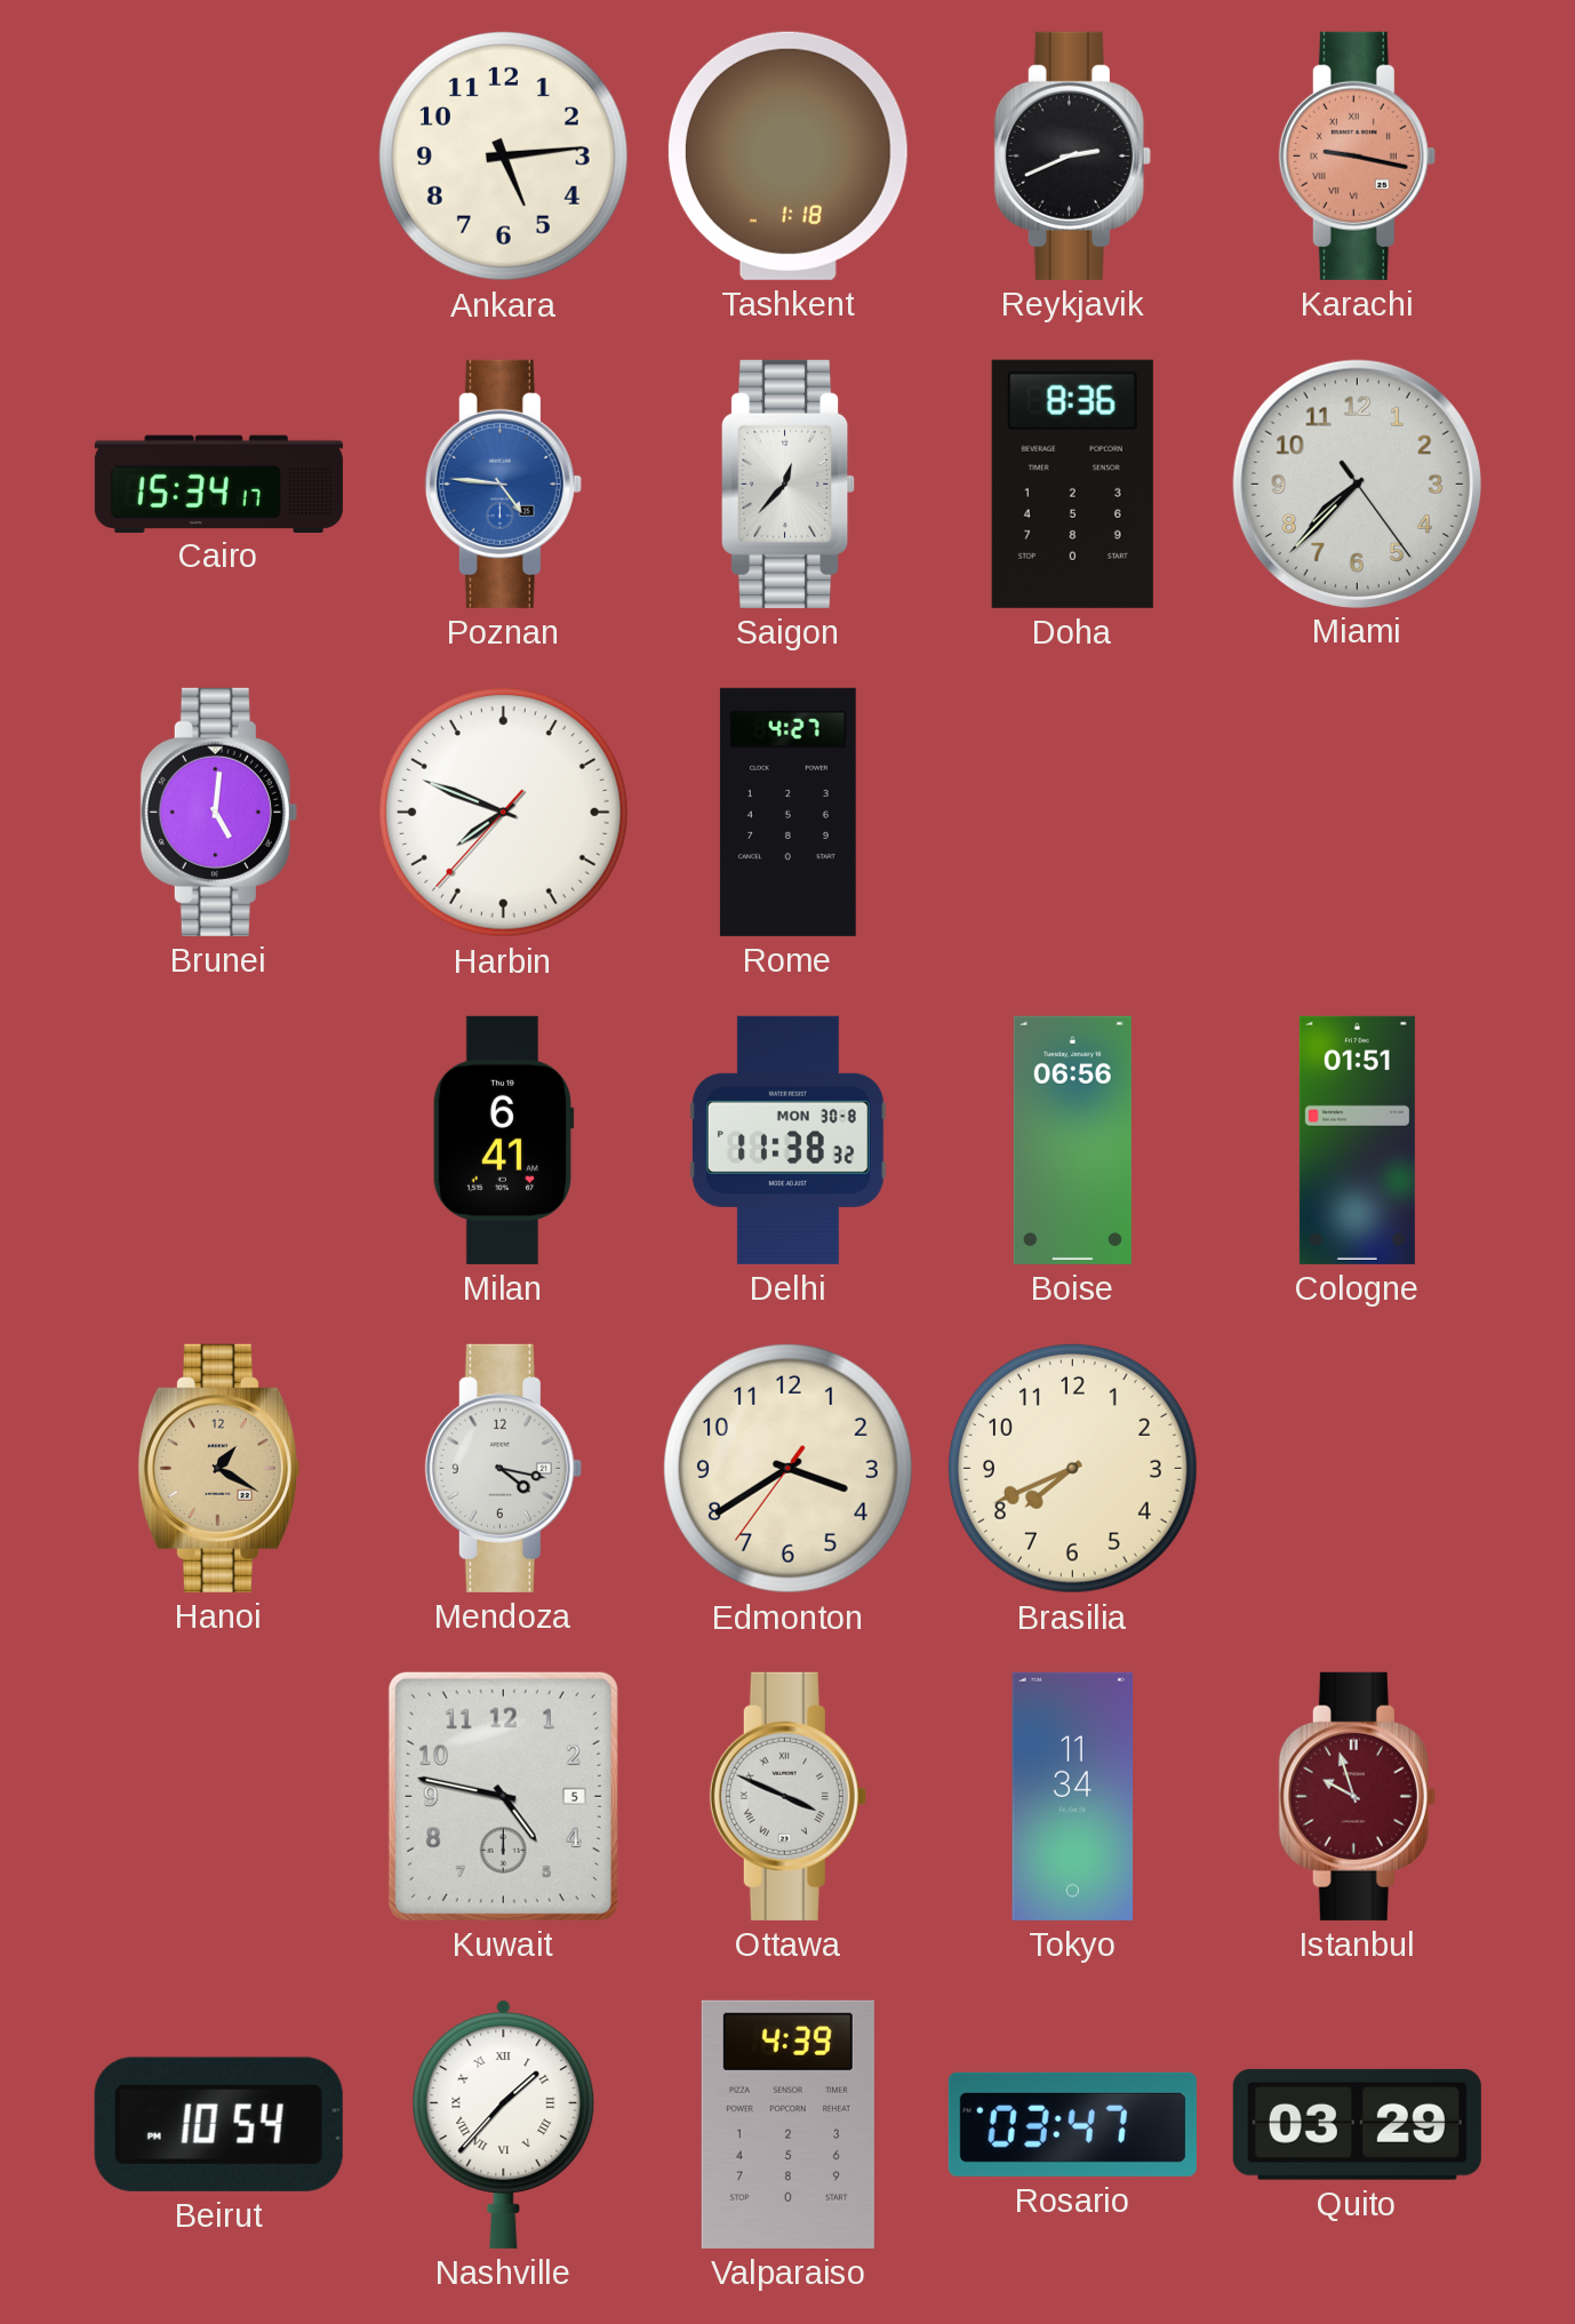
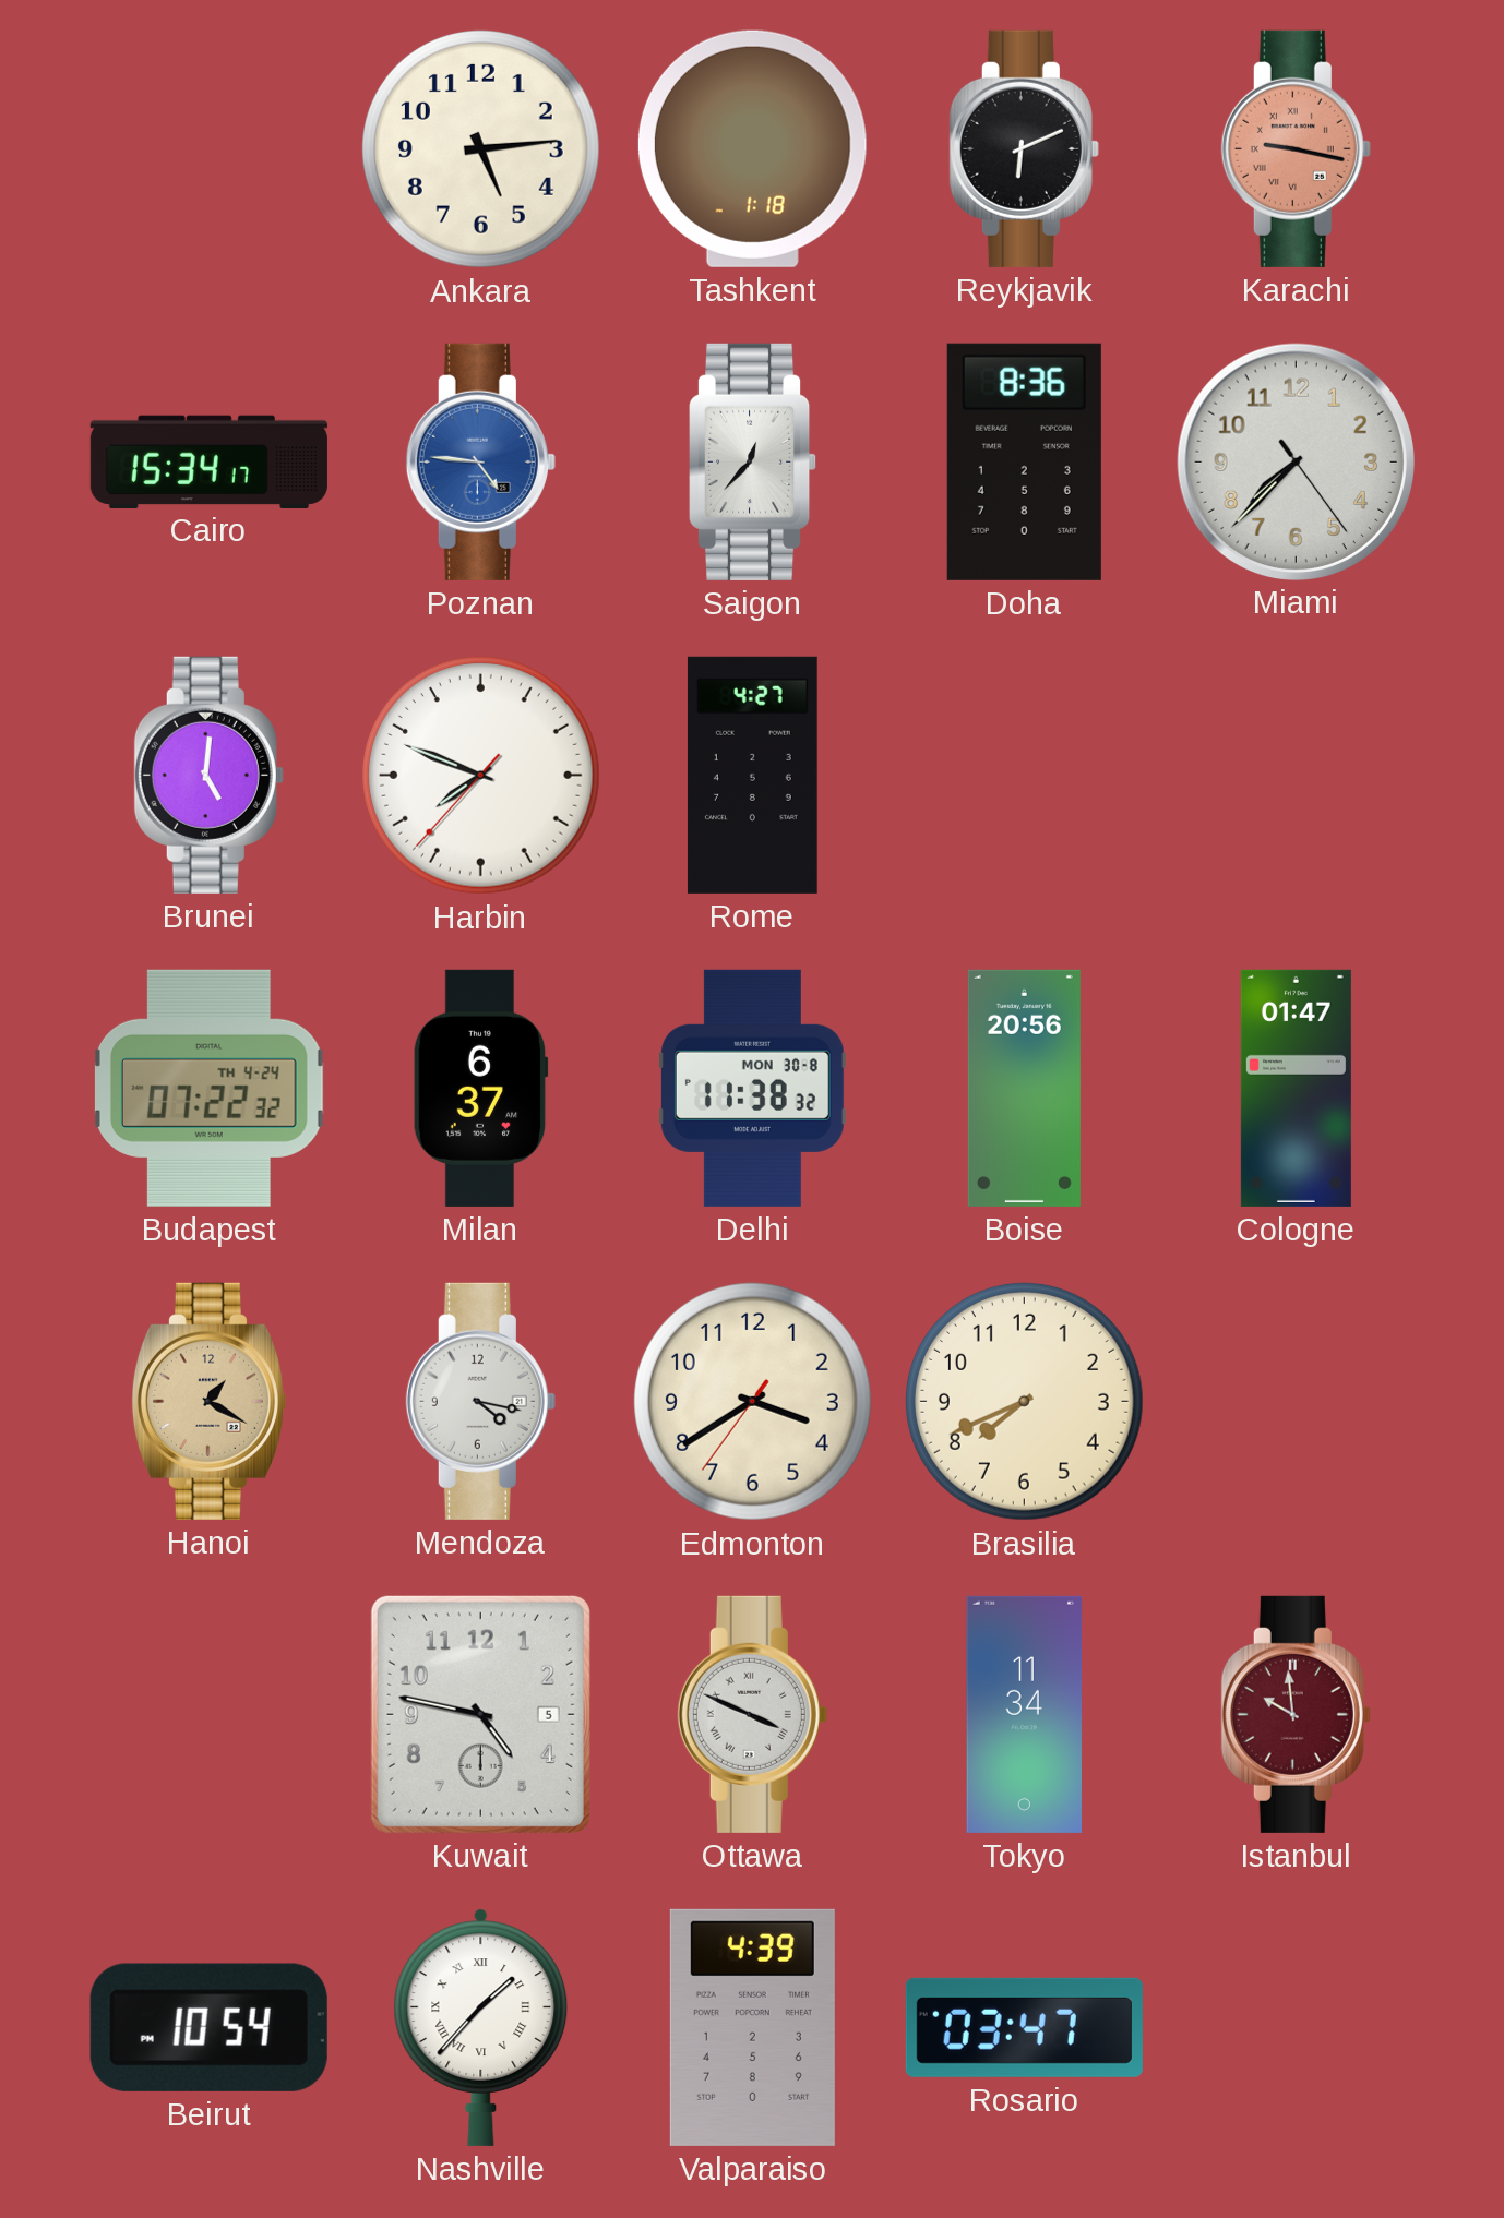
Reykjavik: 2:41 -> 6:11
Budapest: none -> 07:22
Milan: 6:41 -> 6:37
Boise: 06:56 -> 20:56
Cologne: 01:51 -> 01:47
Istanbul: 9:57 -> 9:59
Quito: 03:29 -> none
